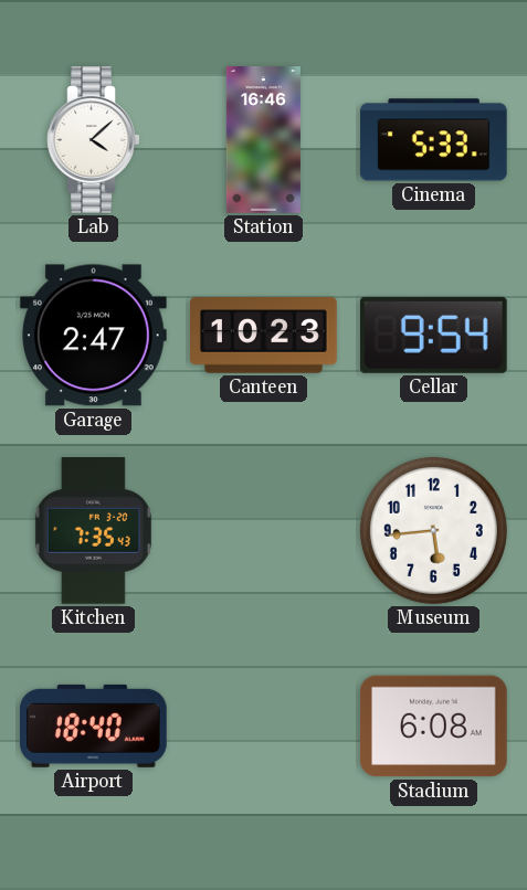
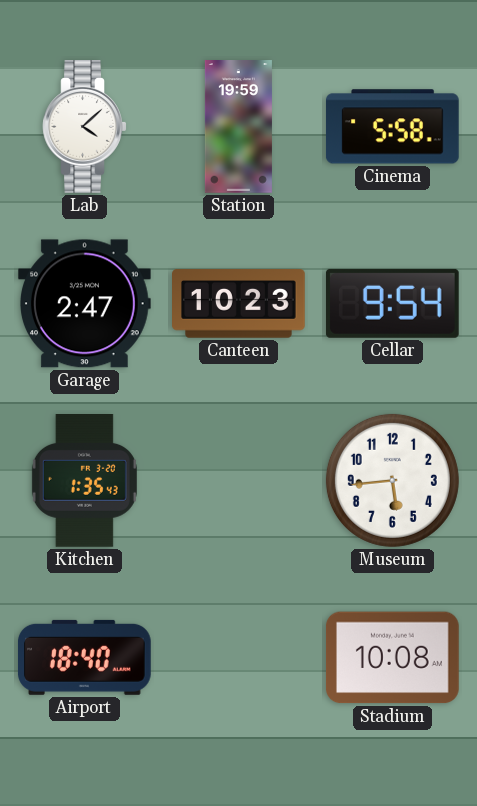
Station: 16:46 -> 19:59
Cinema: 5:33 -> 5:58
Kitchen: 7:35 -> 1:35
Stadium: 6:08 -> 10:08
